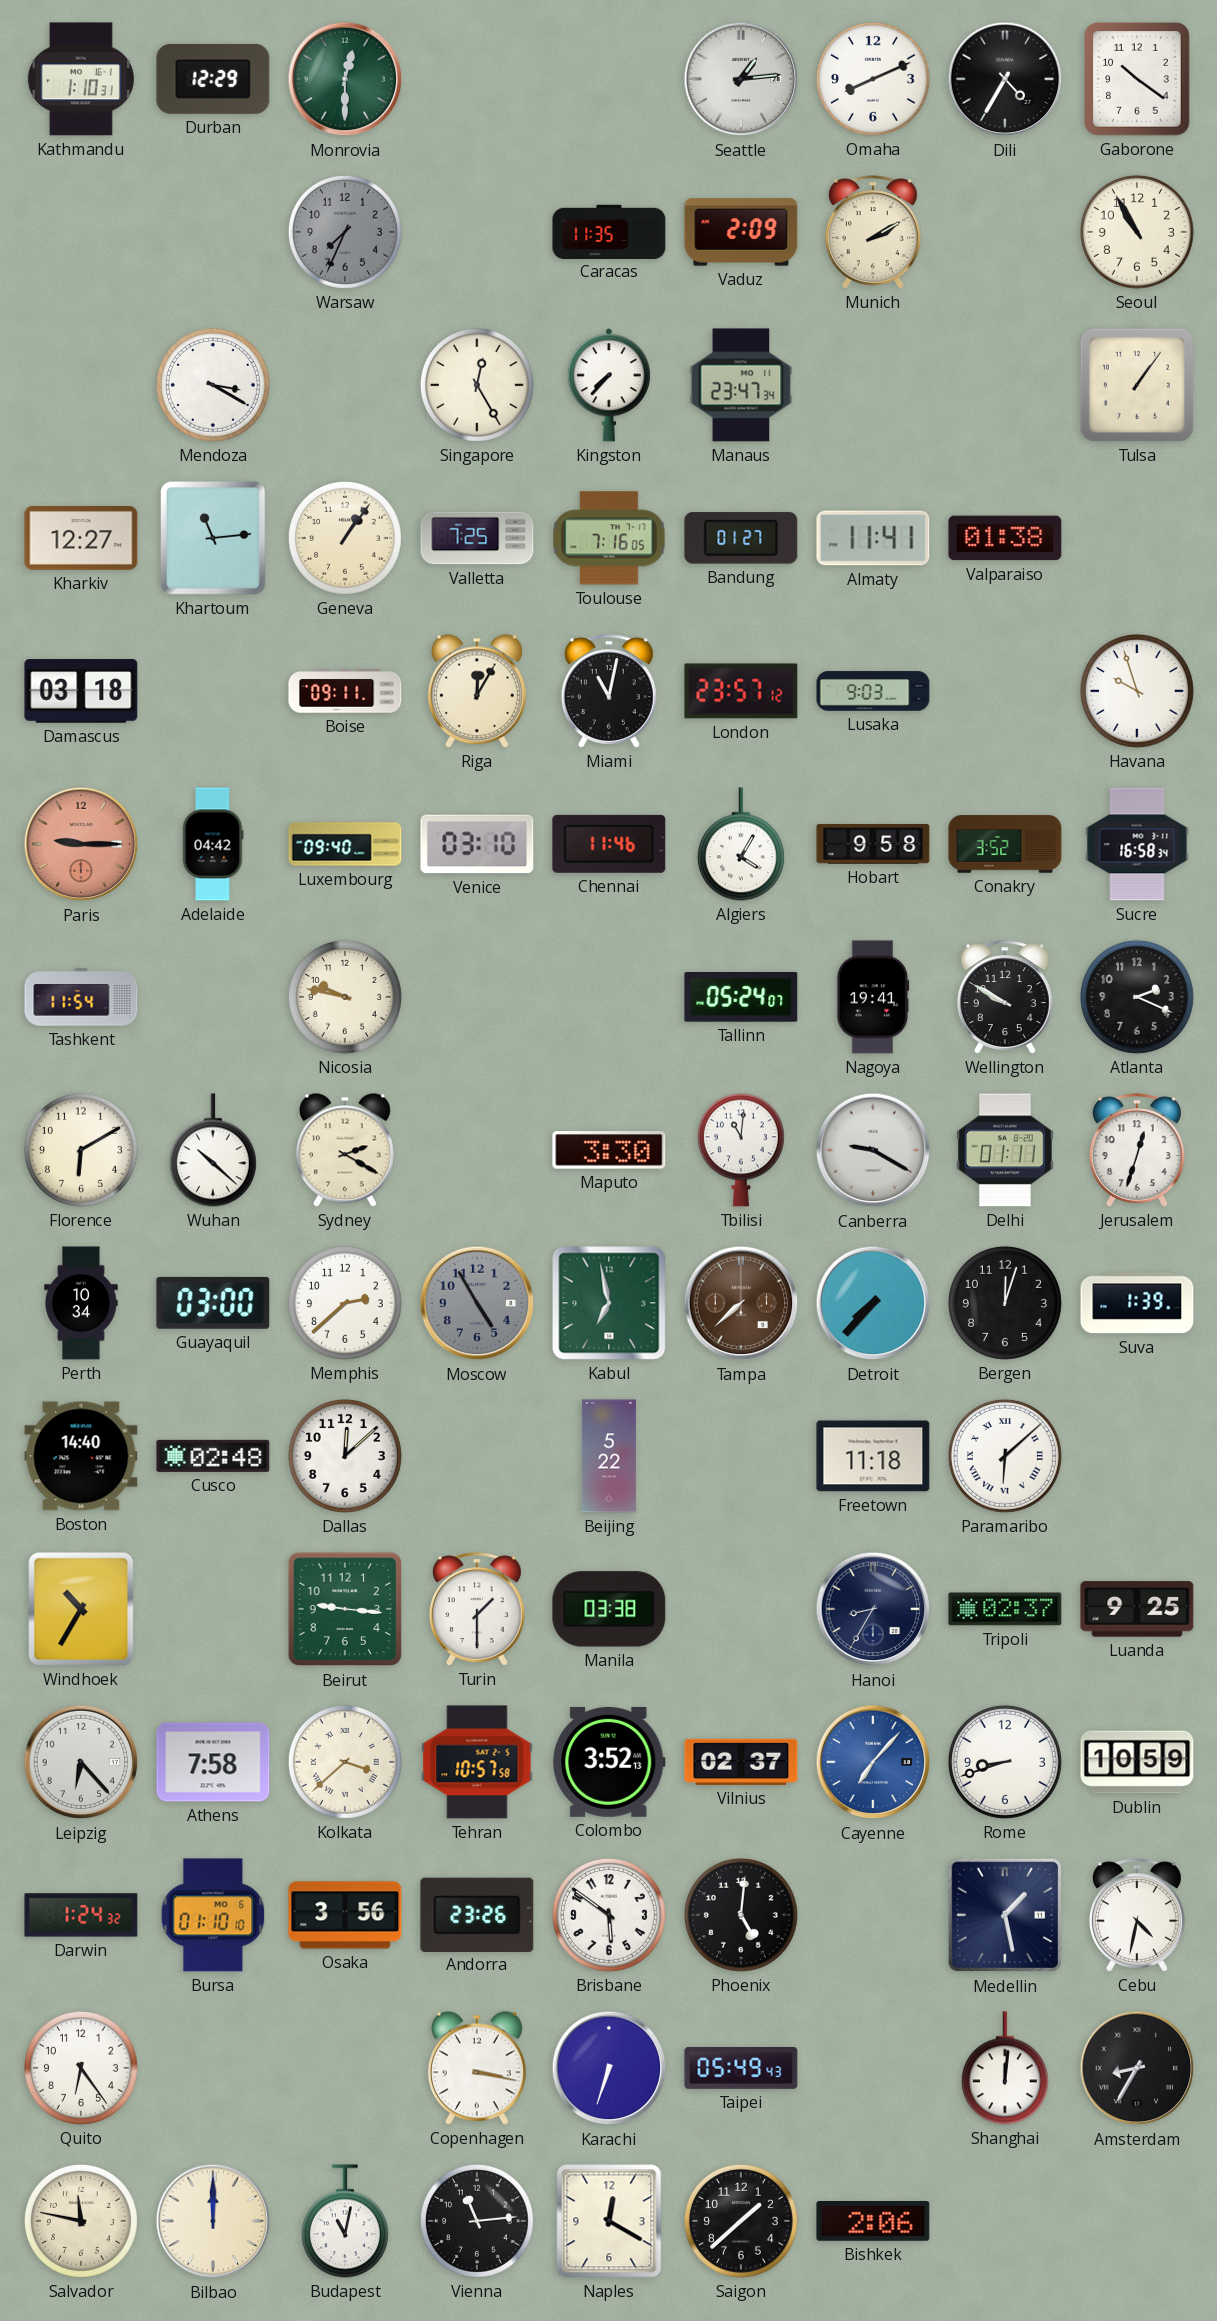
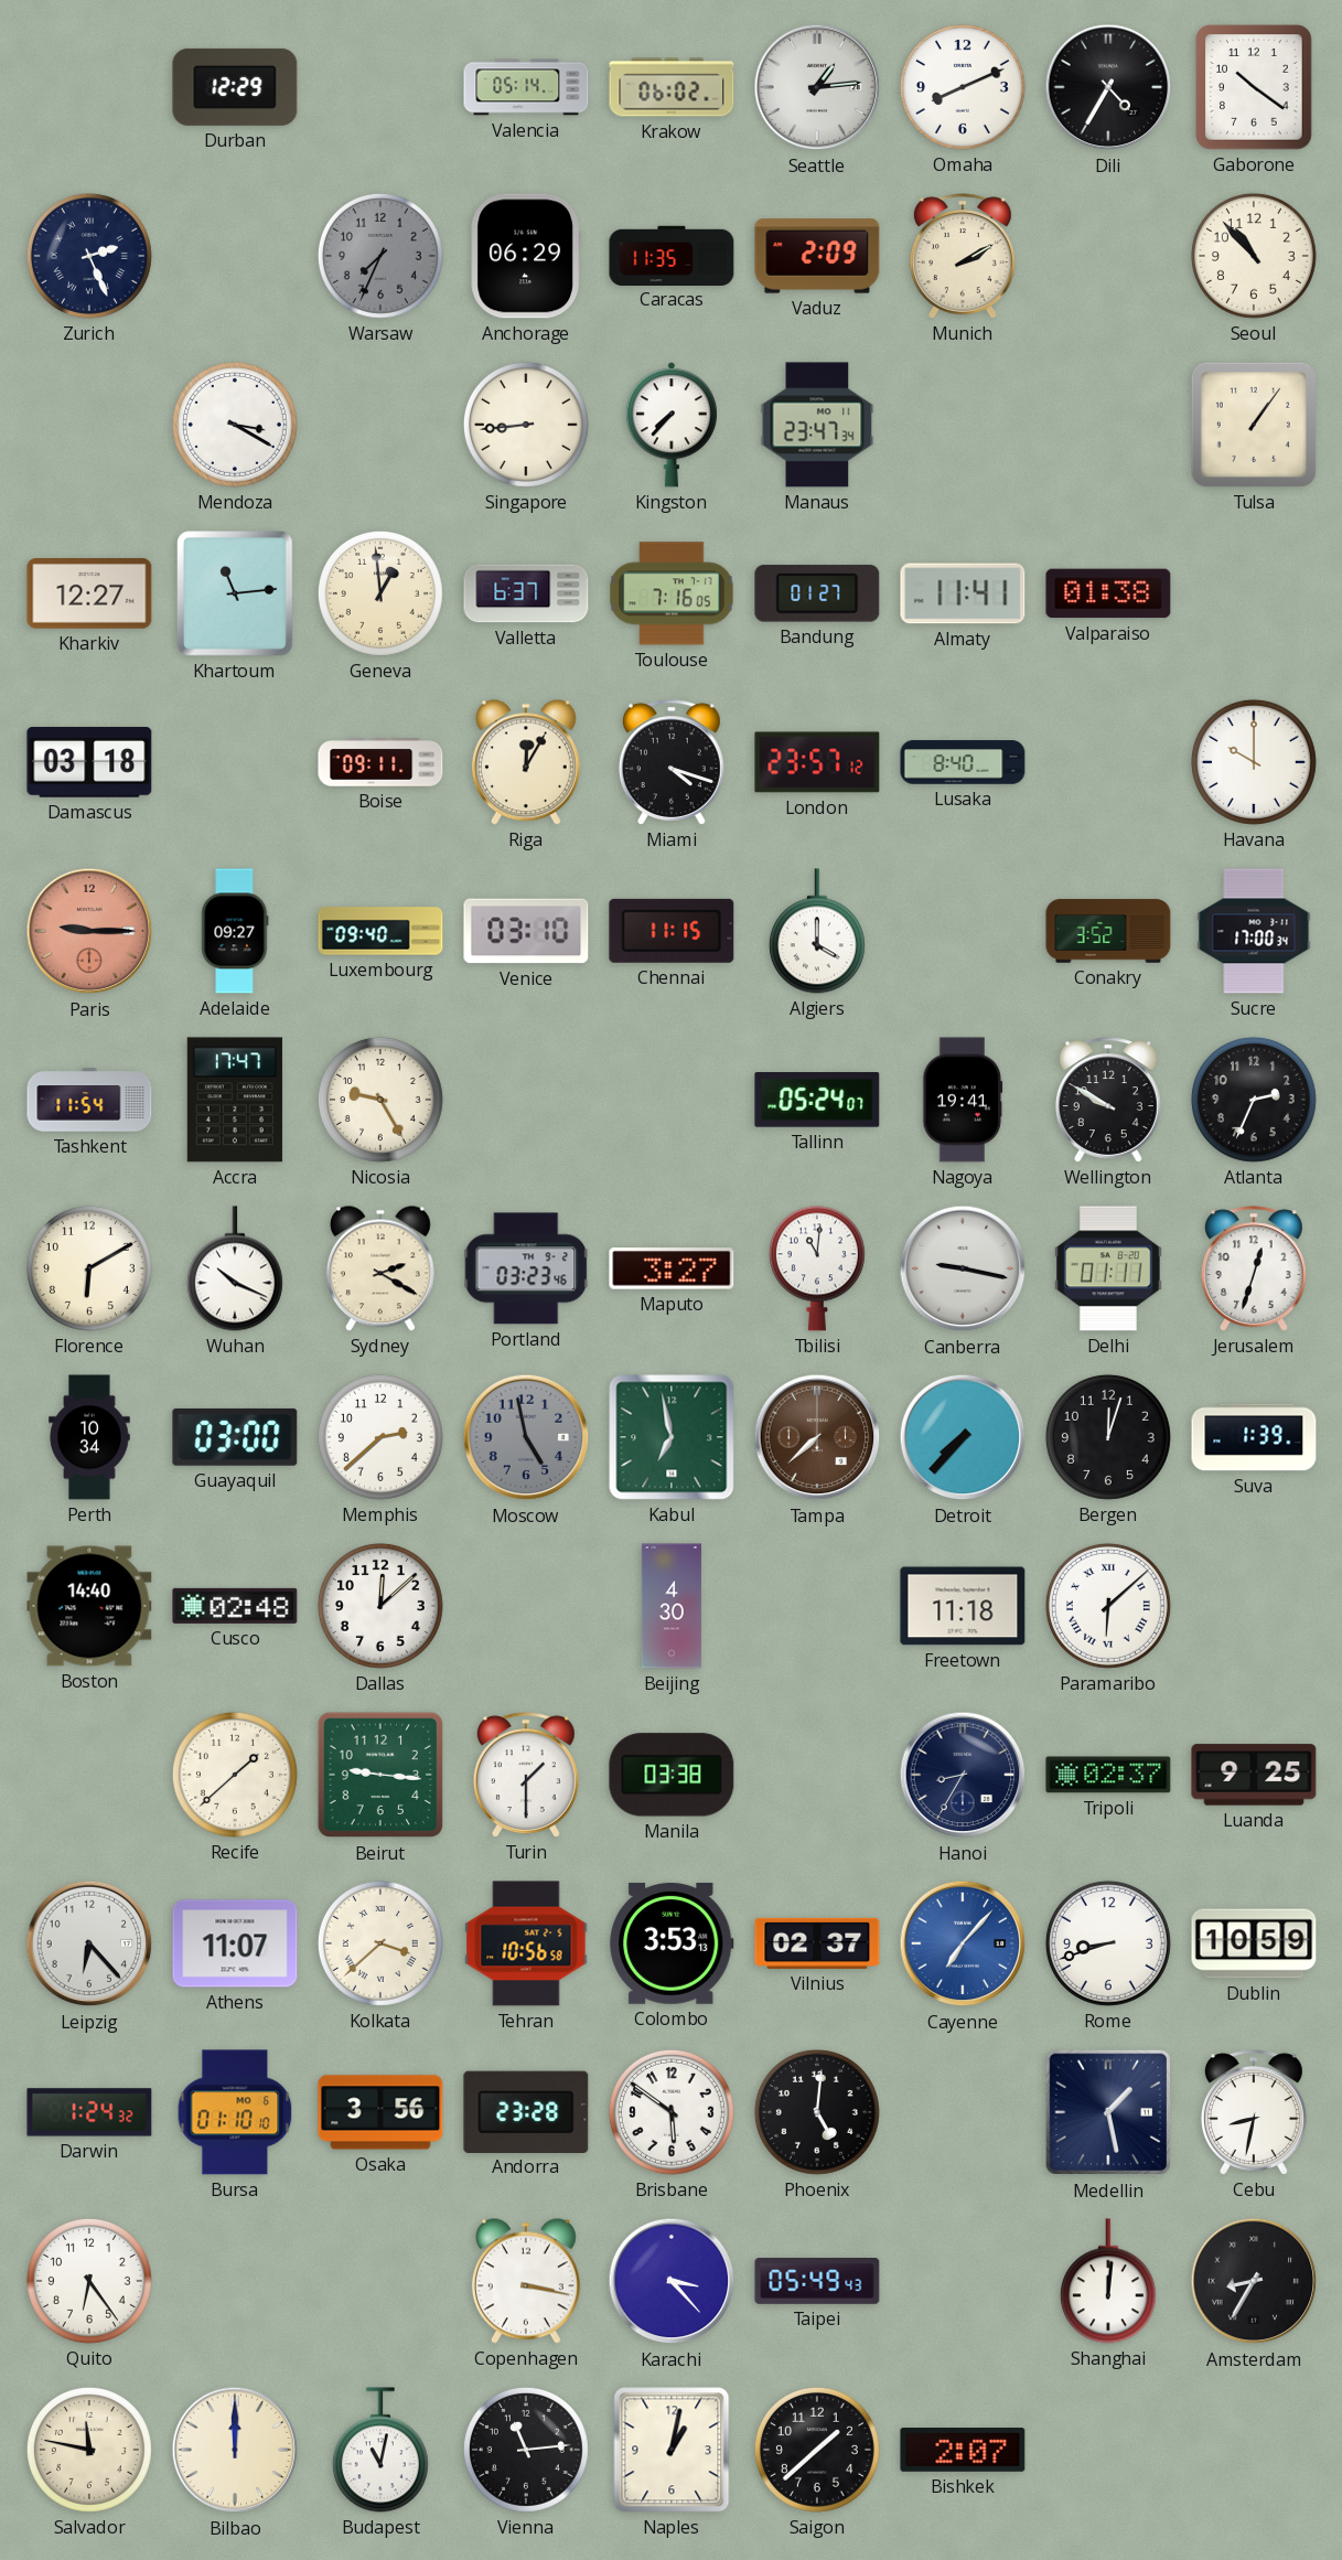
Kathmandu: 1:10 -> none
Monrovia: 12:30 -> none
Valencia: none -> 05:14
Krakow: none -> 06:02
Zurich: none -> 2:26
Anchorage: none -> 06:29
Seoul: 10:55 -> 10:53
Singapore: 12:25 -> 8:44
Geneva: 1:06 -> 12:59
Valletta: 7:25 -> 6:37
Miami: 11:02 -> 4:18
Lusaka: 9:03 -> 8:40
Havana: 9:57 -> 10:00
Adelaide: 04:42 -> 09:27
Chennai: 11:46 -> 11:15
Algiers: 4:05 -> 4:00
Hobart: 9:58 -> none
Sucre: 16:58 -> 17:00
Accra: none -> 17:47
Nicosia: 9:47 -> 9:25
Atlanta: 2:19 -> 2:34
Wuhan: 10:22 -> 10:19
Portland: none -> 03:23
Maputo: 3:30 -> 3:27
Canberra: 9:20 -> 9:17
Moscow: 4:55 -> 4:58
Beijing: 5:22 -> 4:30
Windhoek: 10:35 -> none
Recife: none -> 1:38
Athens: 7:58 -> 11:07
Tehran: 10:57 -> 10:56
Colombo: 3:52 -> 3:53
Andorra: 23:26 -> 23:28
Cebu: 4:32 -> 8:32
Karachi: 6:33 -> 3:23
Naples: 12:20 -> 1:02
Bishkek: 2:06 -> 2:07
